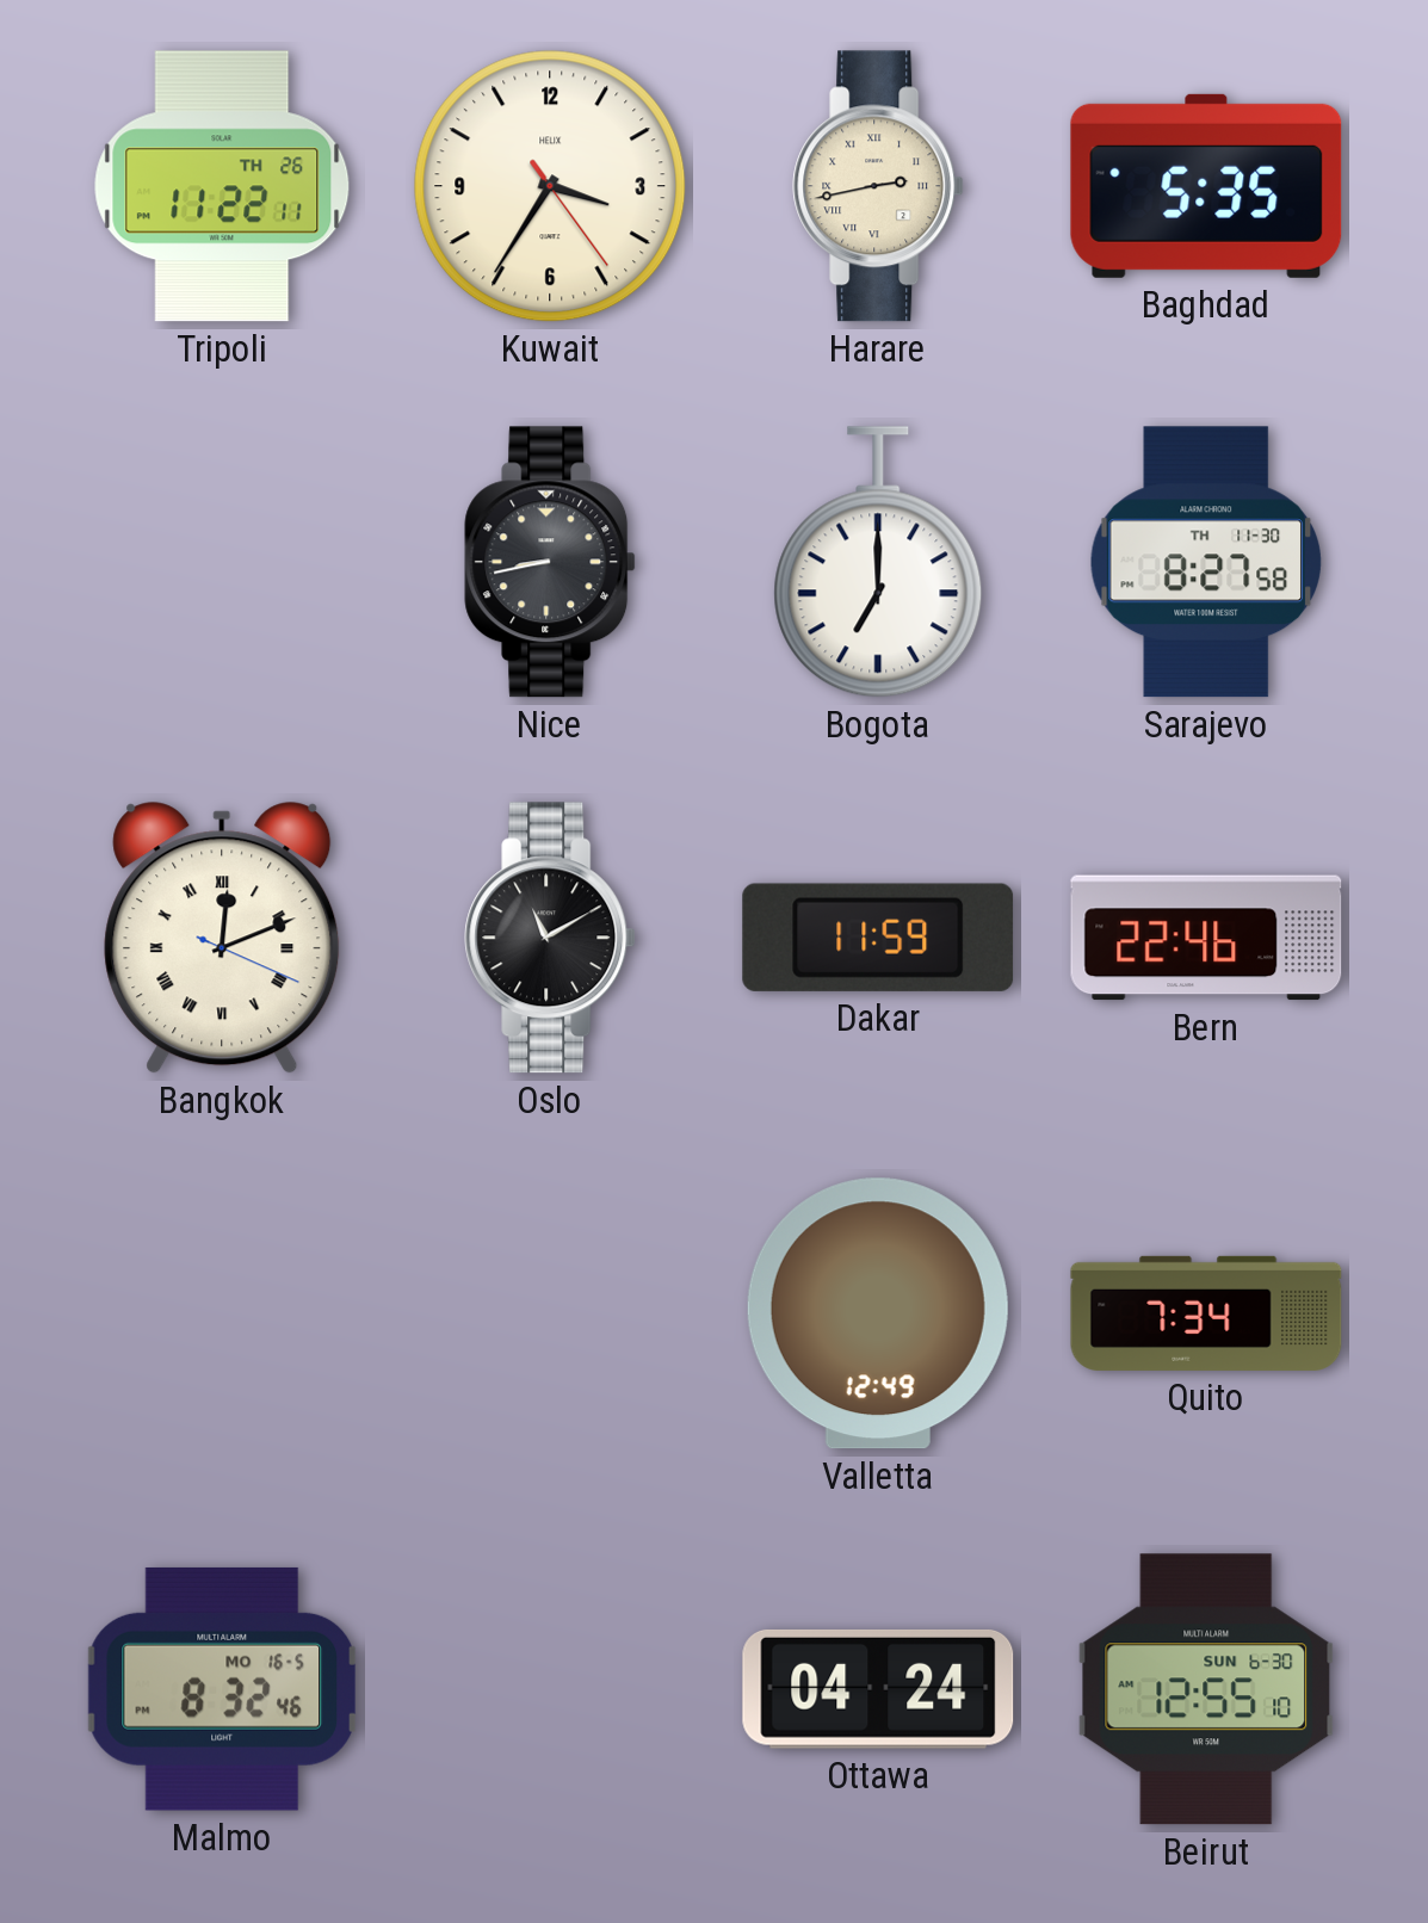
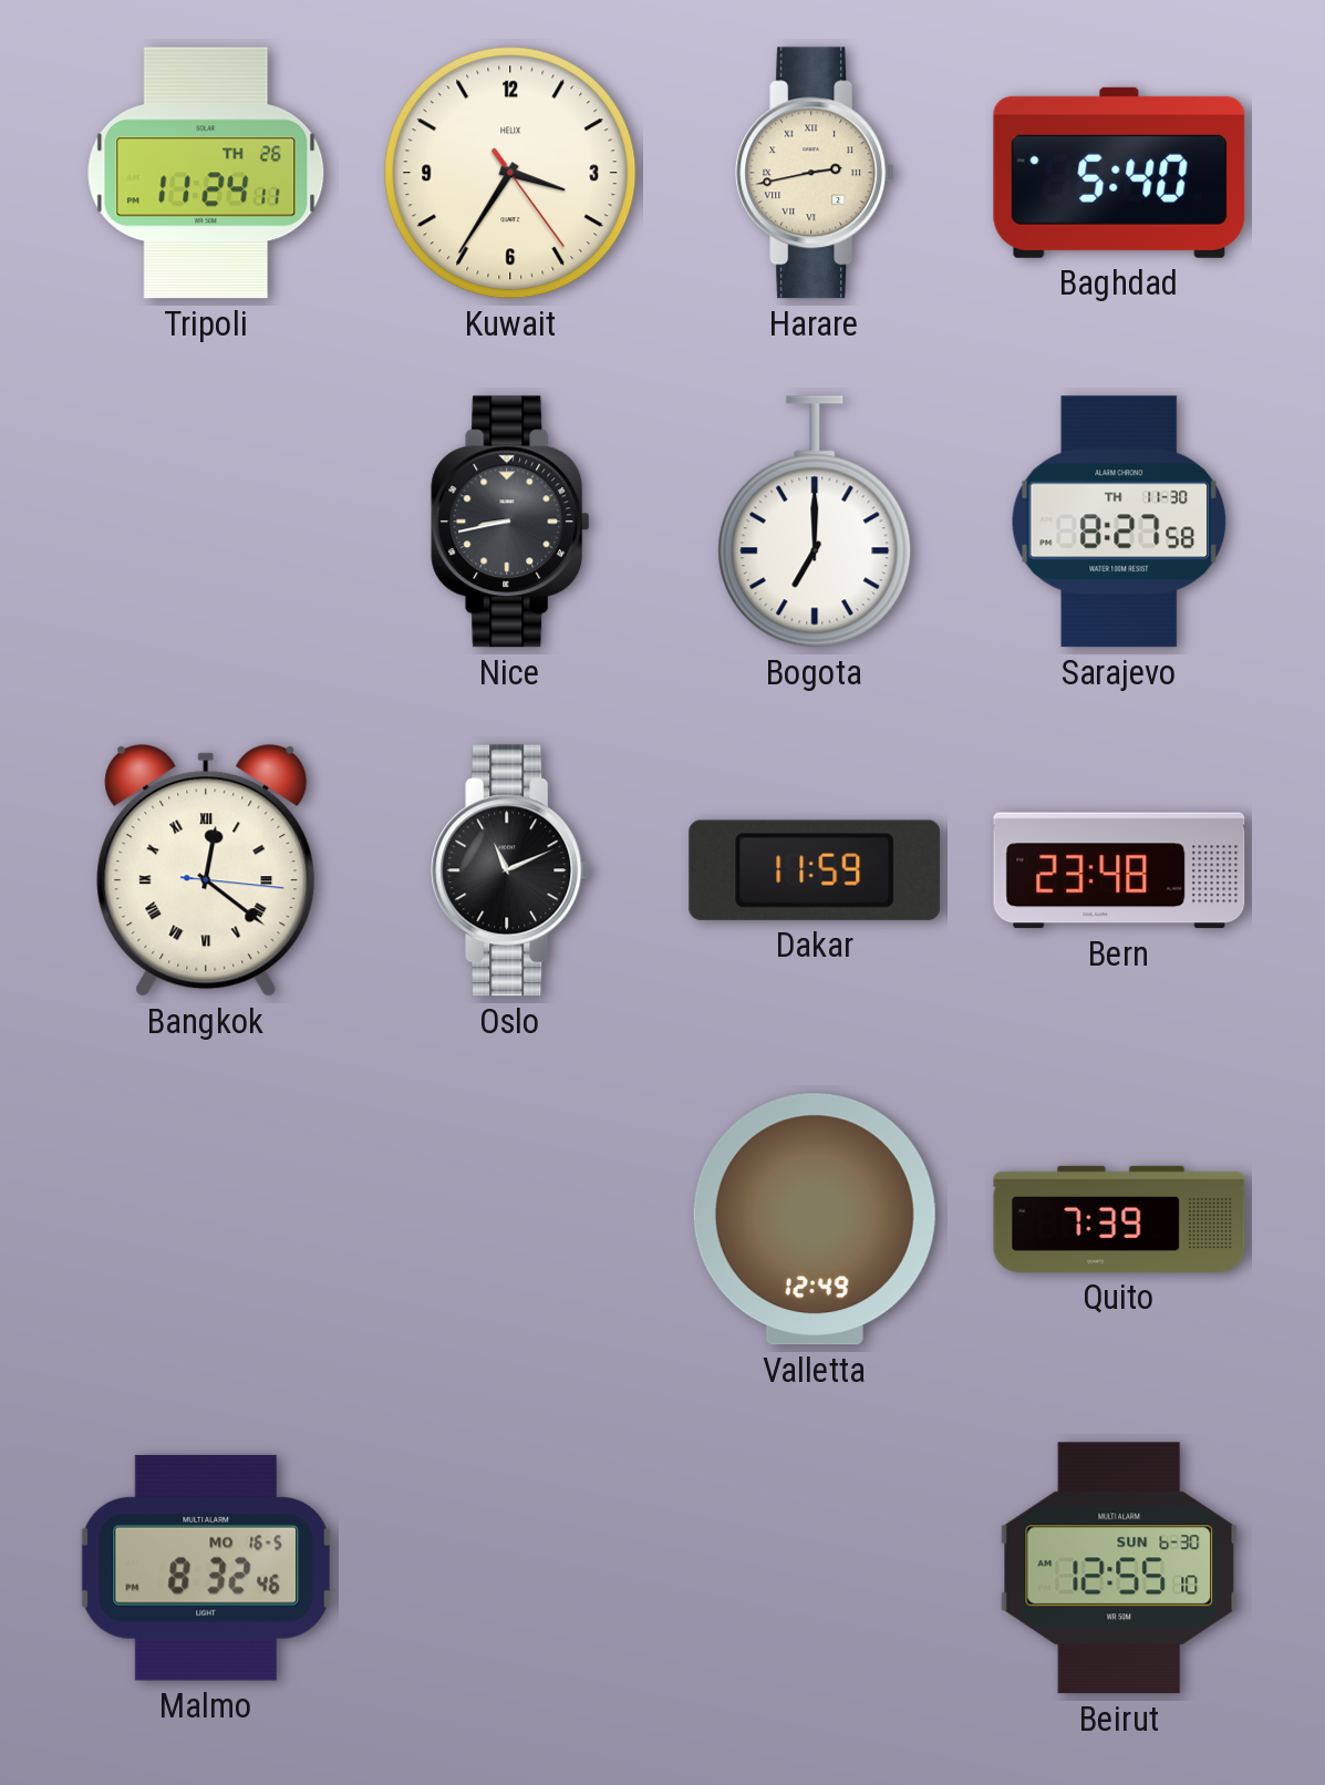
Tripoli: 11:22 -> 11:24
Baghdad: 5:35 -> 5:40
Bangkok: 12:11 -> 12:21
Oslo: 11:10 -> 11:11
Bern: 22:46 -> 23:48
Quito: 7:34 -> 7:39
Ottawa: 04:24 -> none
